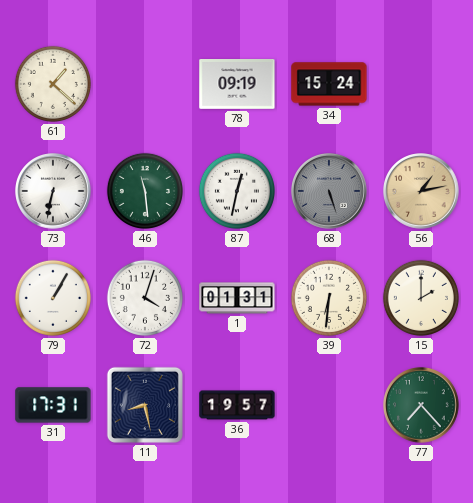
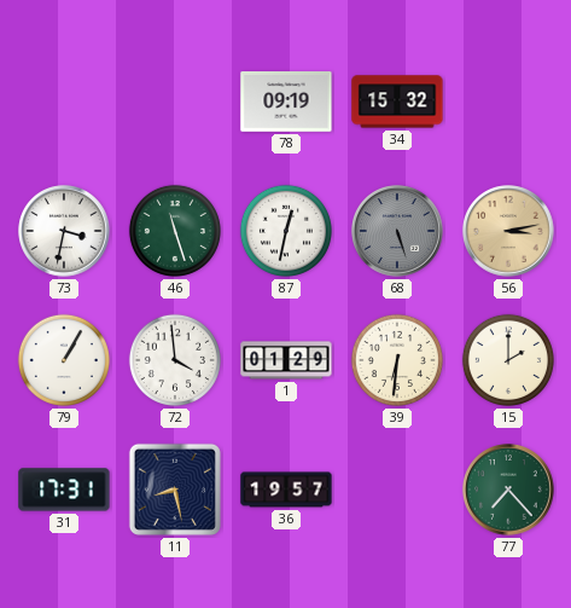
61: 1:22 -> none
34: 15:24 -> 15:32
73: 6:32 -> 3:32
46: 11:29 -> 11:27
56: 1:13 -> 3:13
72: 4:03 -> 3:59
1: 01:31 -> 01:29
